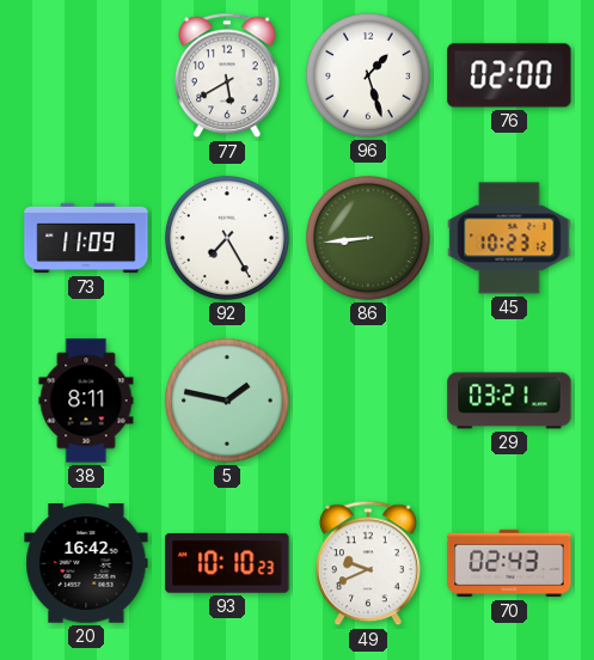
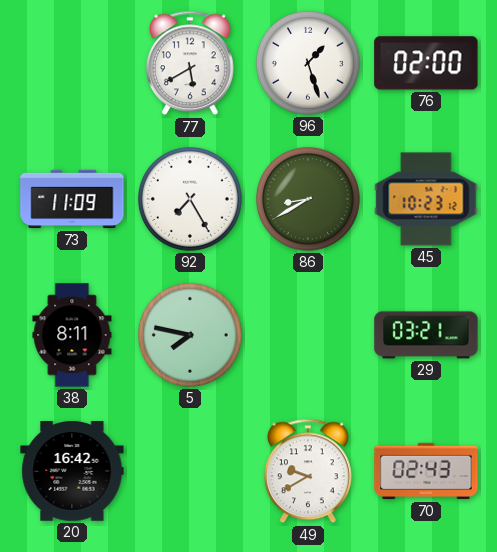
86: 8:44 -> 8:40
5: 1:47 -> 7:47
93: 10:10 -> none
49: 9:41 -> 9:40
